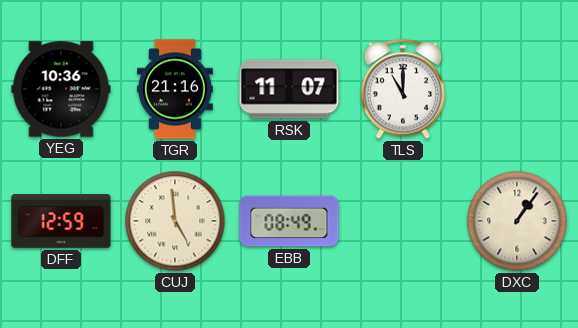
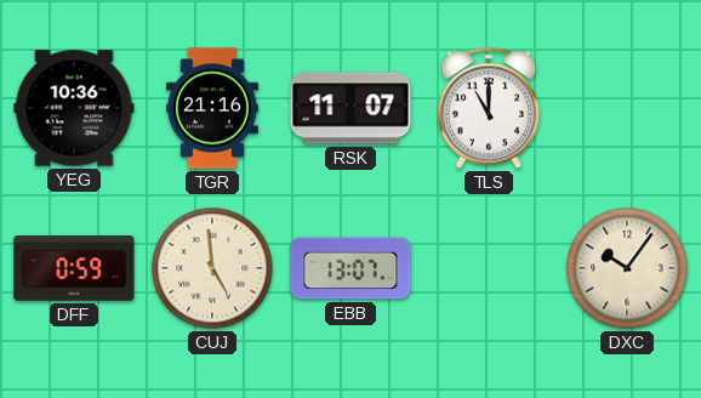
DFF: 12:59 -> 0:59
EBB: 08:49 -> 13:07
DXC: 1:06 -> 10:06
